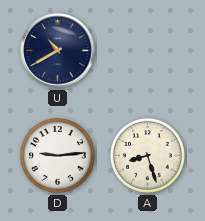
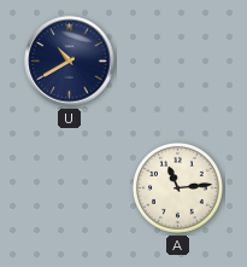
D: 9:14 -> none
A: 8:27 -> 11:14
